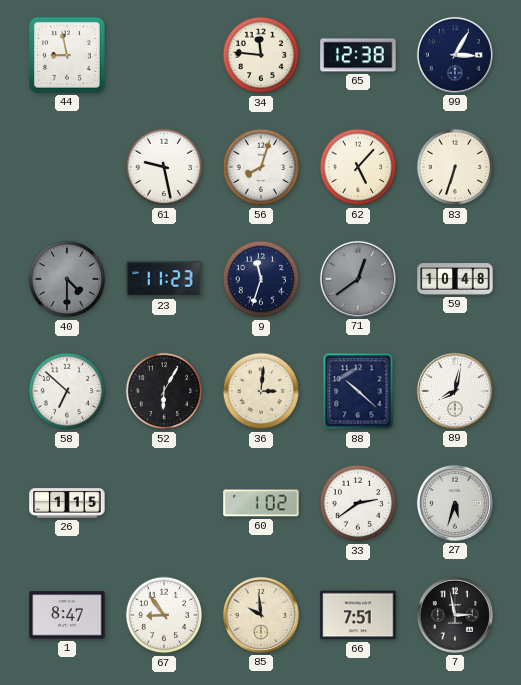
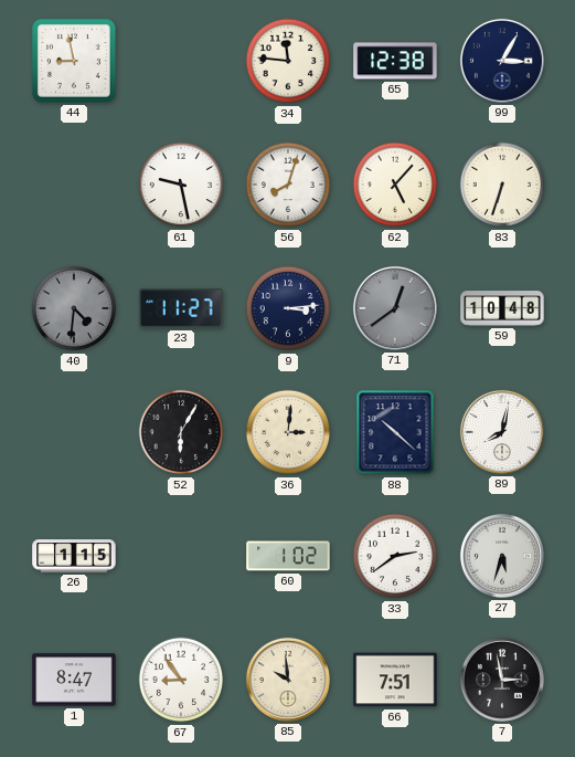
40: 4:30 -> 4:31
23: 11:23 -> 11:27
9: 11:33 -> 3:14
58: 6:52 -> none
